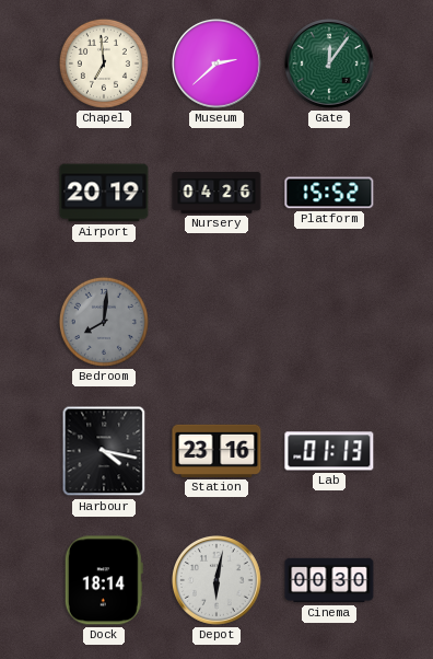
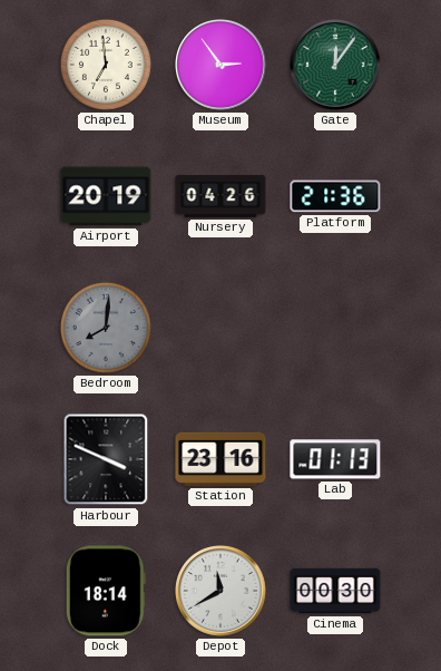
Museum: 2:38 -> 2:54
Platform: 15:52 -> 21:36
Harbour: 4:17 -> 3:49
Depot: 6:02 -> 11:40
